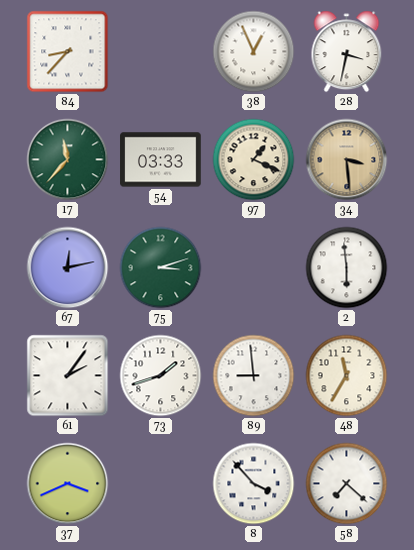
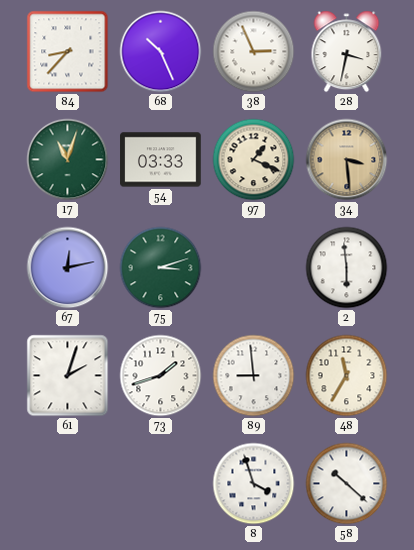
68: none -> 10:26
38: 12:56 -> 2:56
17: 11:37 -> 11:03
61: 2:06 -> 2:03
37: 3:41 -> none
8: 3:53 -> 3:57
58: 7:22 -> 10:22
